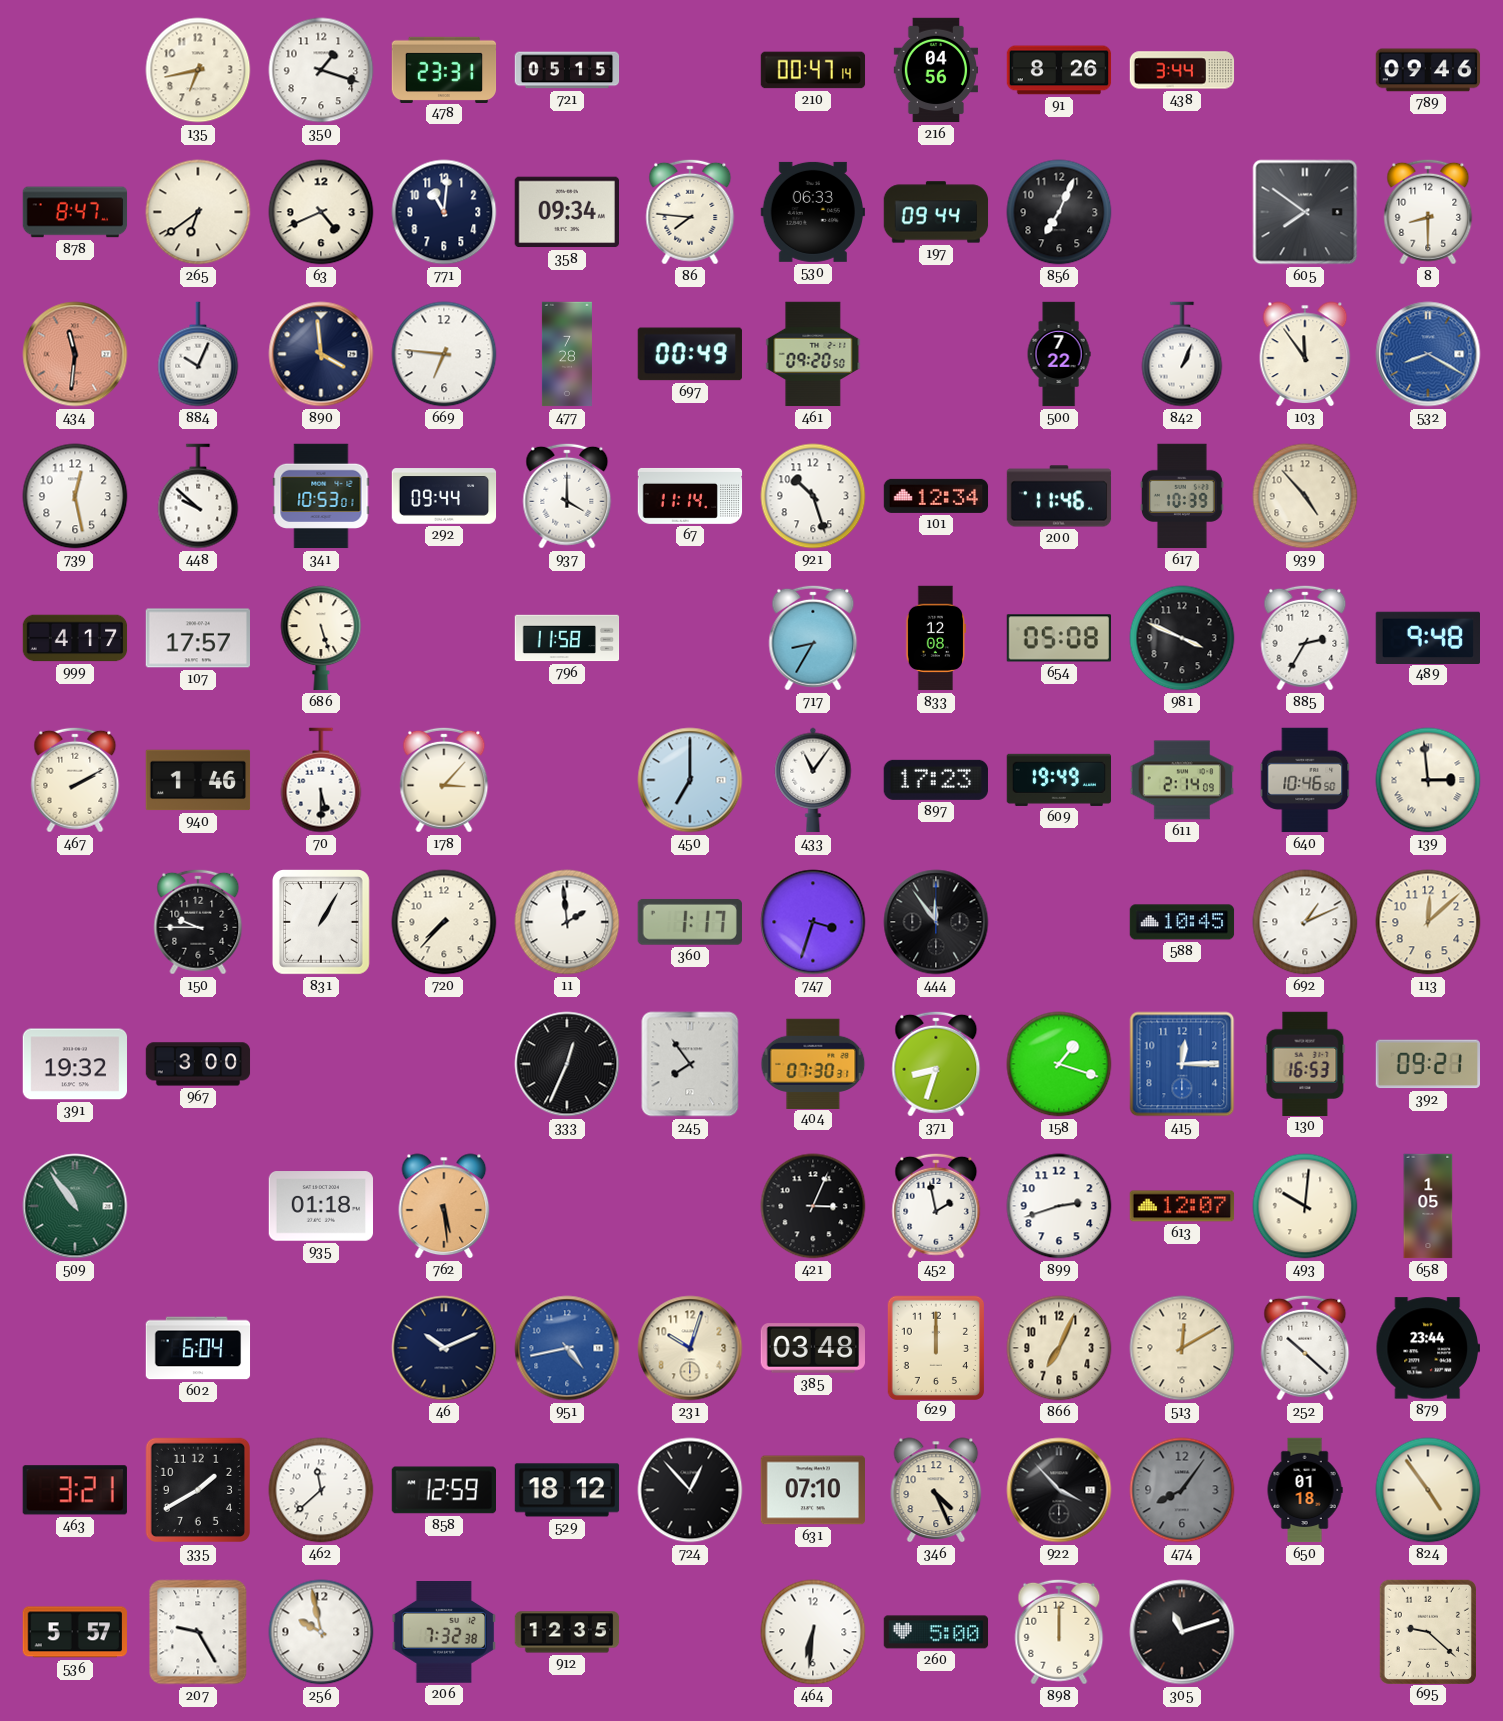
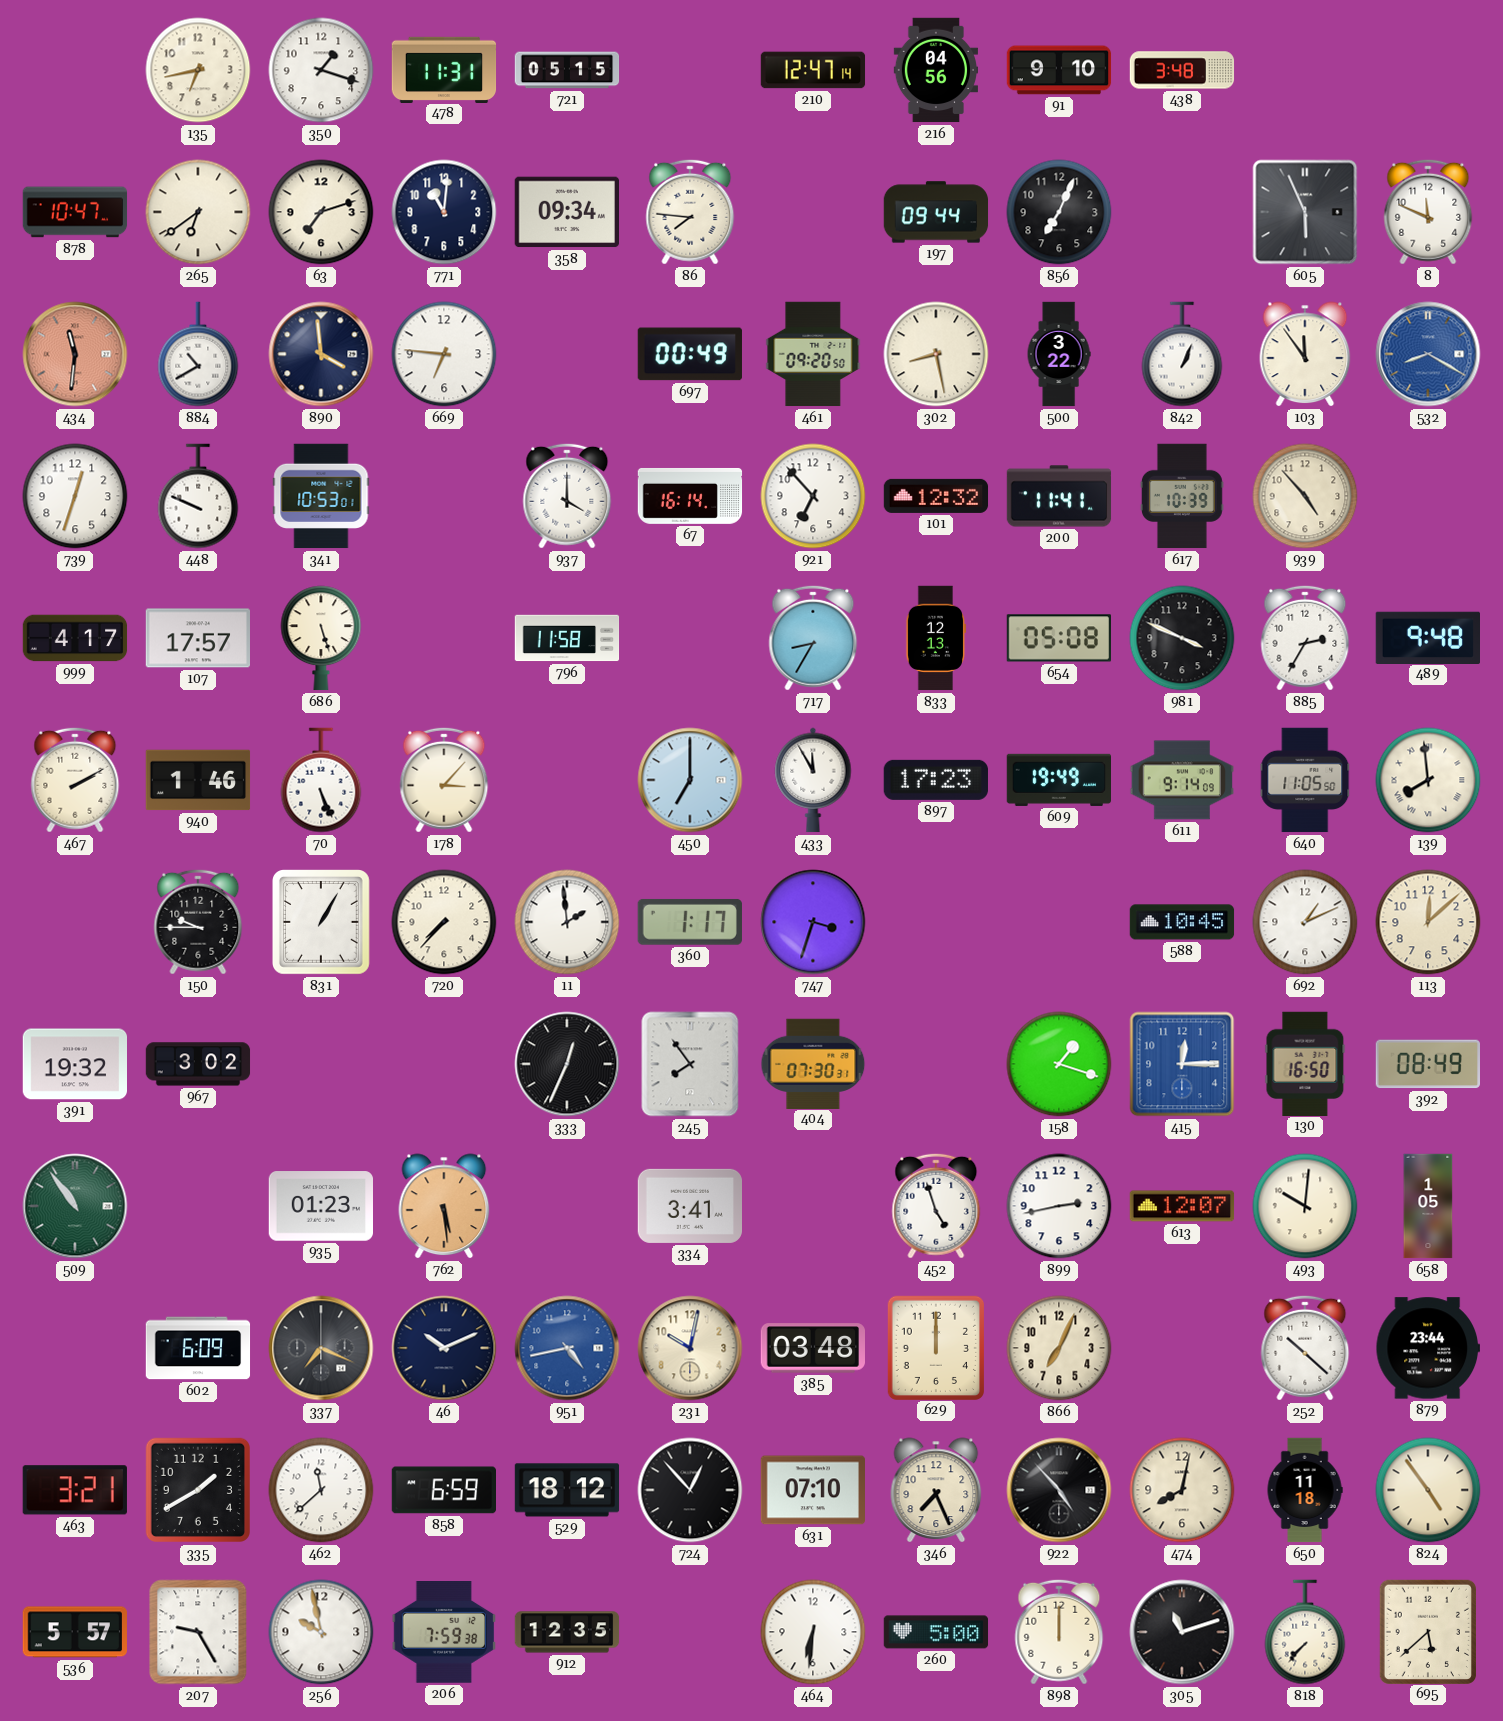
478: 23:31 -> 11:31
210: 00:47 -> 12:47
91: 8:26 -> 9:10
438: 3:44 -> 3:48
789: 09:46 -> none
878: 8:47 -> 10:47
63: 4:41 -> 7:12
530: 06:33 -> none
605: 7:51 -> 5:56
8: 8:30 -> 11:49
884: 10:04 -> 10:40
477: 7:28 -> none
302: none -> 8:28
500: 7:22 -> 3:22
739: 12:28 -> 12:33
448: 9:52 -> 9:49
292: 09:44 -> none
67: 11:14 -> 16:14
921: 10:27 -> 6:53
101: 12:34 -> 12:32
200: 11:46 -> 11:41
833: 12:08 -> 12:13
70: 5:30 -> 5:26
433: 11:06 -> 11:55
611: 2:14 -> 9:14
640: 10:46 -> 11:05
139: 2:59 -> 7:59
444: 11:54 -> none
967: 3:00 -> 3:02
371: 8:33 -> none
130: 16:53 -> 16:50
392: 09:21 -> 08:49
935: 01:18 -> 01:23
334: none -> 3:41
421: 3:04 -> none
452: 1:58 -> 4:57
899: 2:42 -> 2:43
602: 6:04 -> 6:09
337: none -> 7:19
231: 10:03 -> 10:02
513: 12:10 -> none
858: 12:59 -> 6:59
346: 4:26 -> 7:26
922: 3:53 -> 4:53
474: 8:06 -> 8:02
474 dial: grey -> cream
650: 01:18 -> 11:18
206: 7:32 -> 7:59
818: none -> 7:37
695: 9:22 -> 5:38
